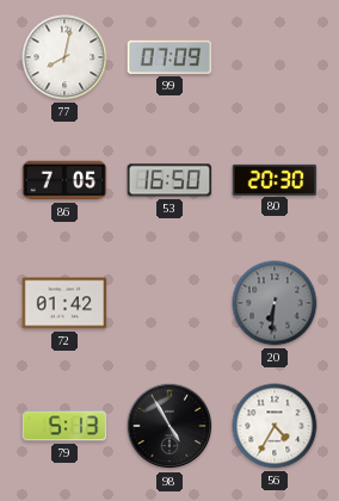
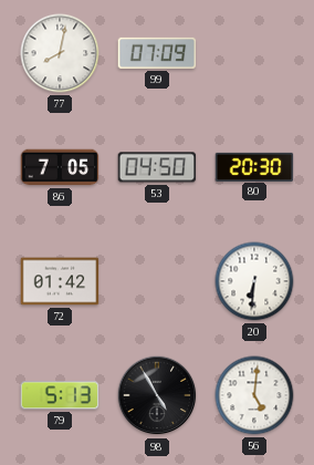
53: 16:50 -> 04:50
20 dial: grey -> white
56: 4:35 -> 5:01
